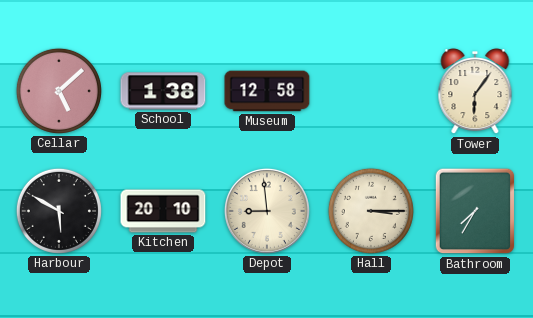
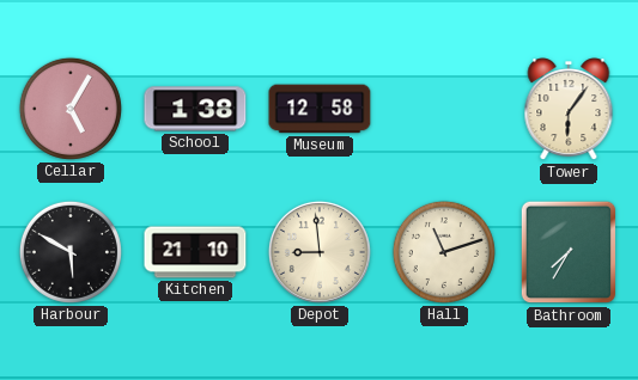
Cellar: 5:08 -> 5:05
Kitchen: 20:10 -> 21:10
Hall: 3:15 -> 11:12
